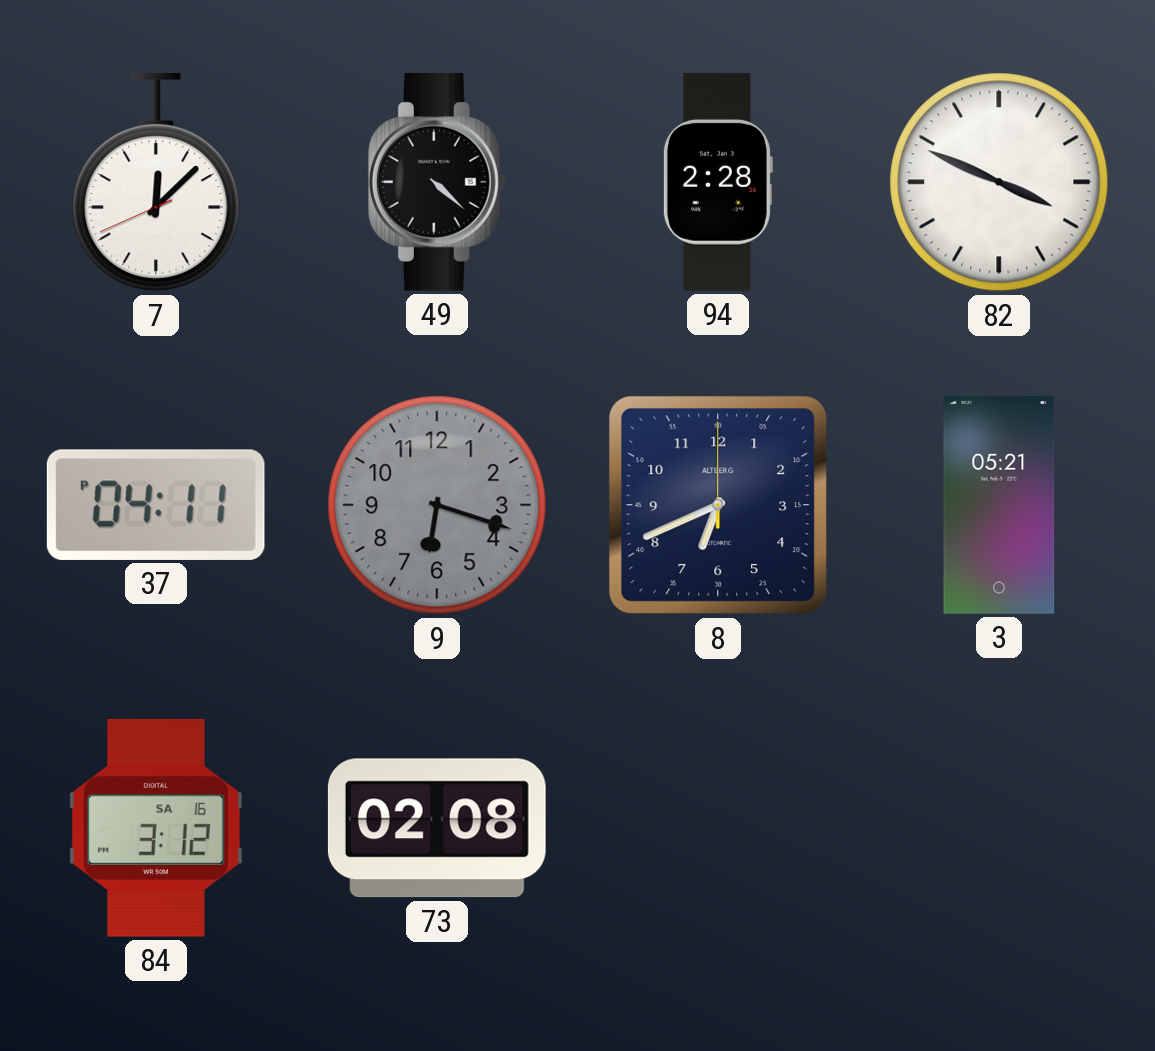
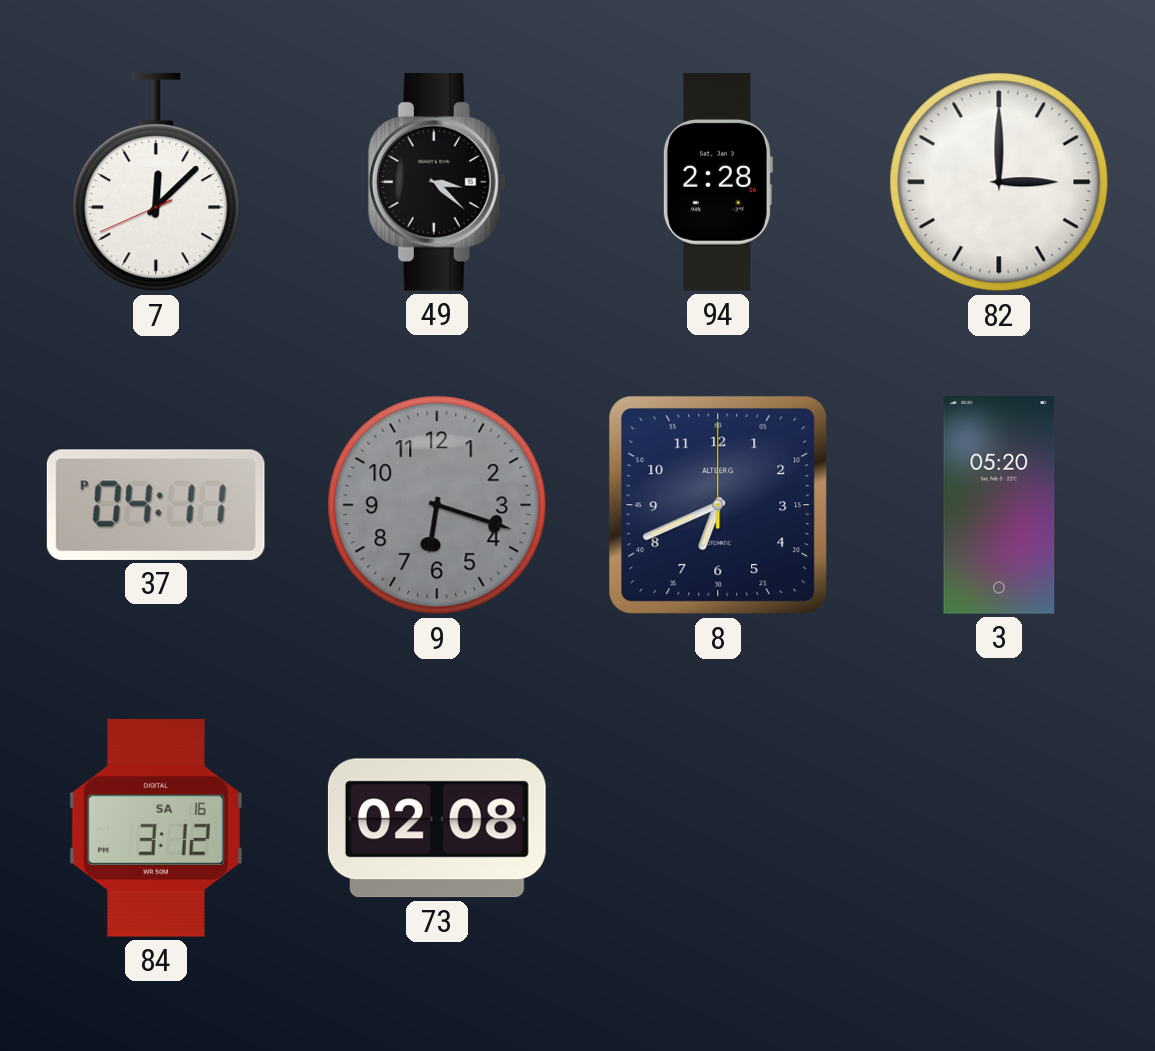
49: 4:22 -> 3:22
82: 3:49 -> 3:00
3: 05:21 -> 05:20
